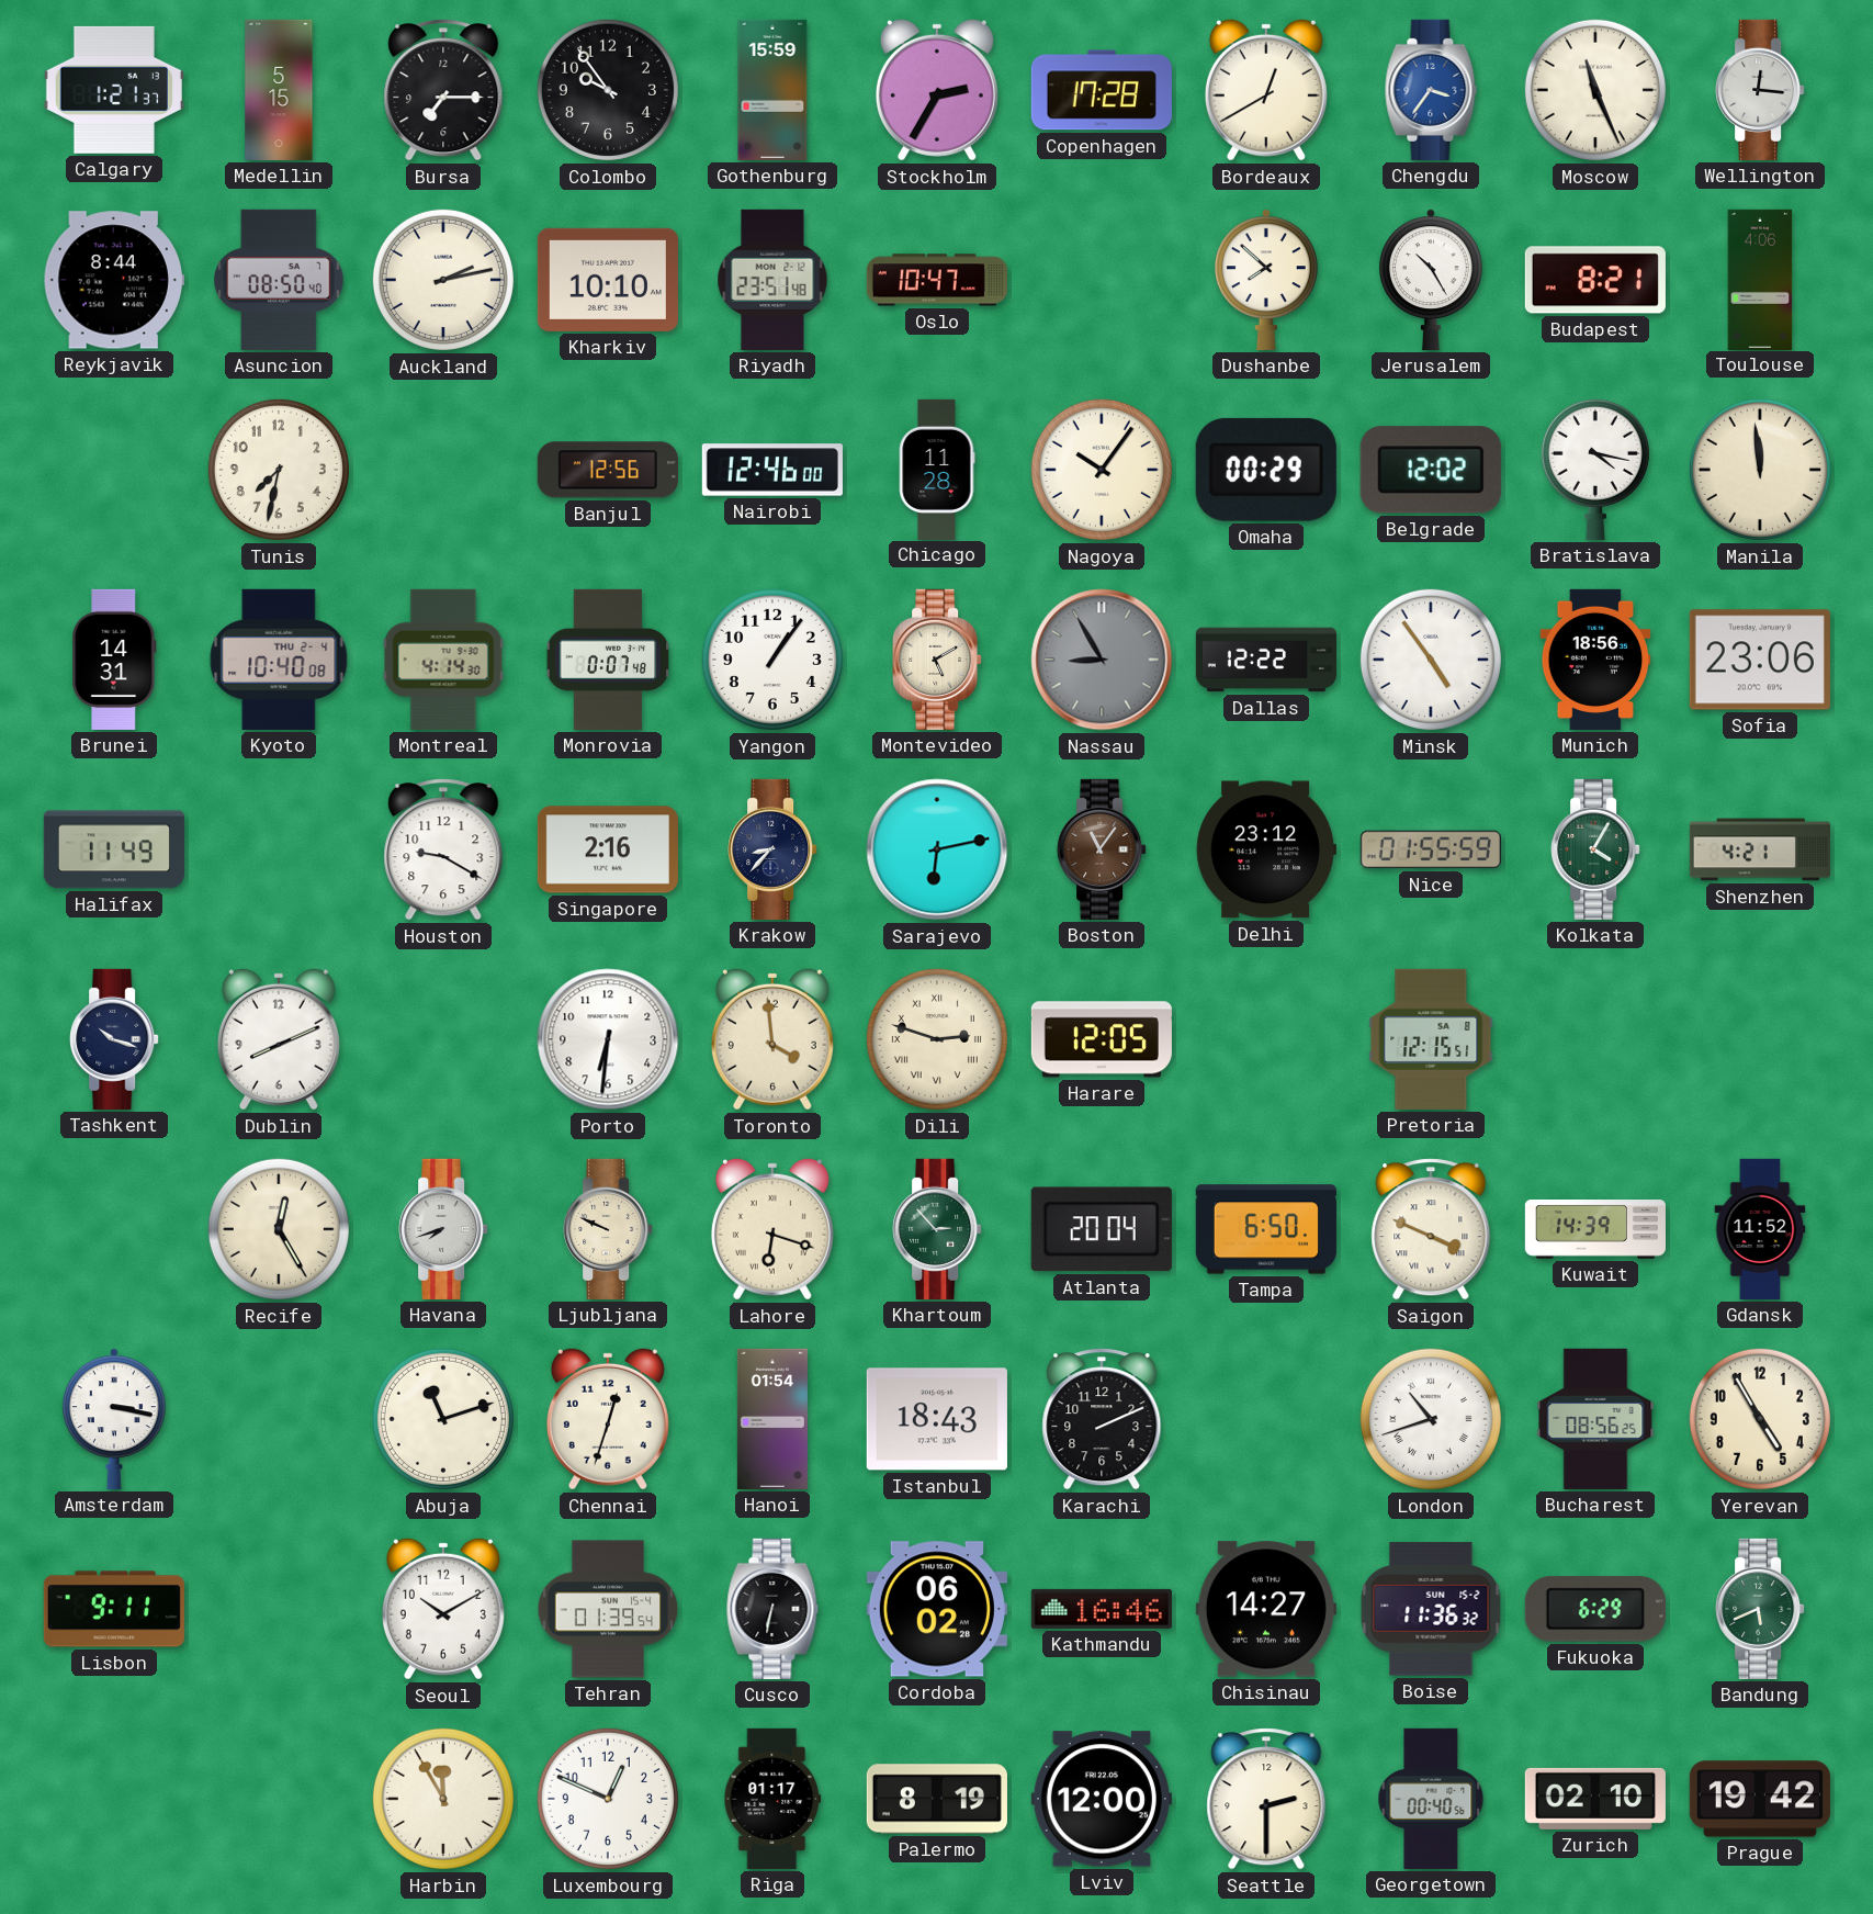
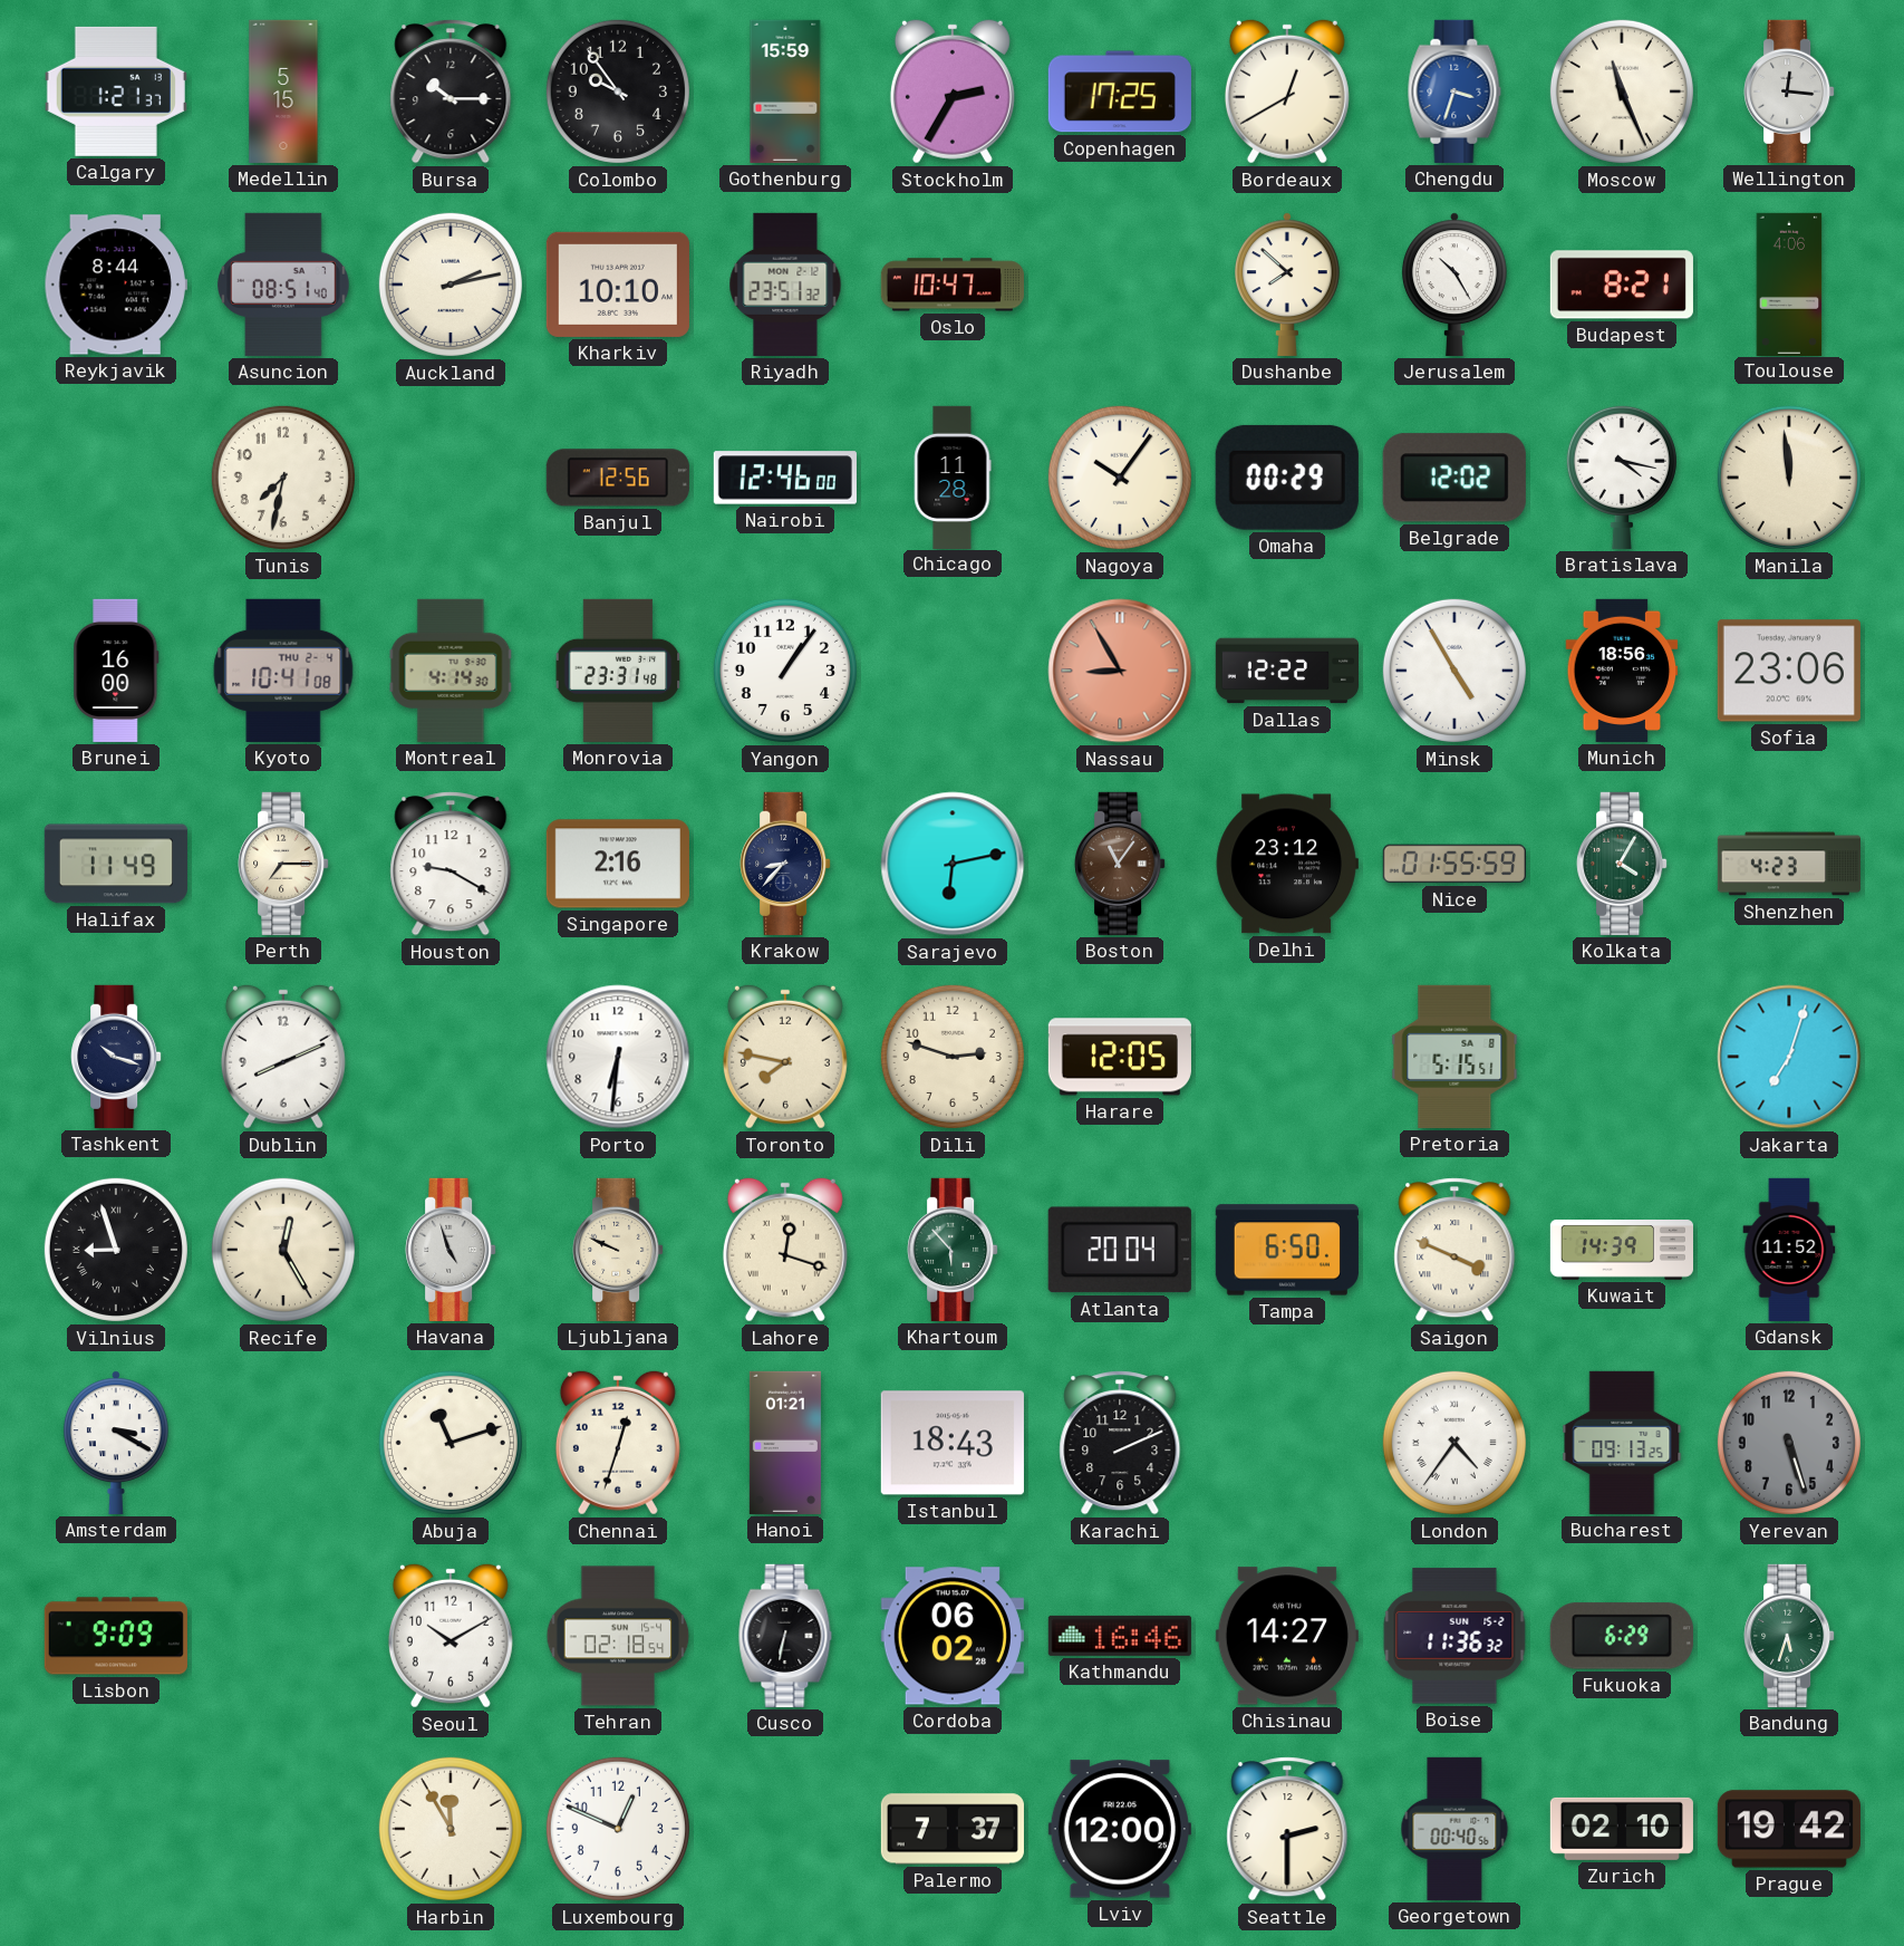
Bursa: 7:15 -> 10:15
Copenhagen: 17:28 -> 17:25
Chengdu: 3:36 -> 3:33
Asuncion: 08:50 -> 08:51
Riyadh: 23:51:48 -> 23:51:32
Brunei: 14:31 -> 16:00
Kyoto: 10:40 -> 10:41
Monrovia: 0:07 -> 23:31
Montevideo: 5:10 -> none
Nassau dial: grey -> salmon
Minsk: 4:54 -> 4:55
Perth: none -> 7:15
Shenzhen: 4:21 -> 4:23
Toronto: 3:59 -> 7:47
Dili numerals: Roman -> Arabic
Pretoria: 12:15 -> 5:15
Jakarta: none -> 7:03
Vilnius: none -> 8:57
Havana: 7:42 -> 4:57
Lahore: 6:18 -> 12:18
Khartoum: 2:53 -> 5:53
Amsterdam: 3:17 -> 3:20
Hanoi: 01:54 -> 01:21
London: 10:42 -> 4:36
Bucharest: 08:56 -> 09:13
Yerevan: 4:55 -> 5:27
Yerevan dial: cream -> grey
Lisbon: 9:11 -> 9:09
Tehran: 01:39 -> 02:18
Bandung: 5:41 -> 5:33
Riga: 01:17 -> none
Palermo: 8:19 -> 7:37
